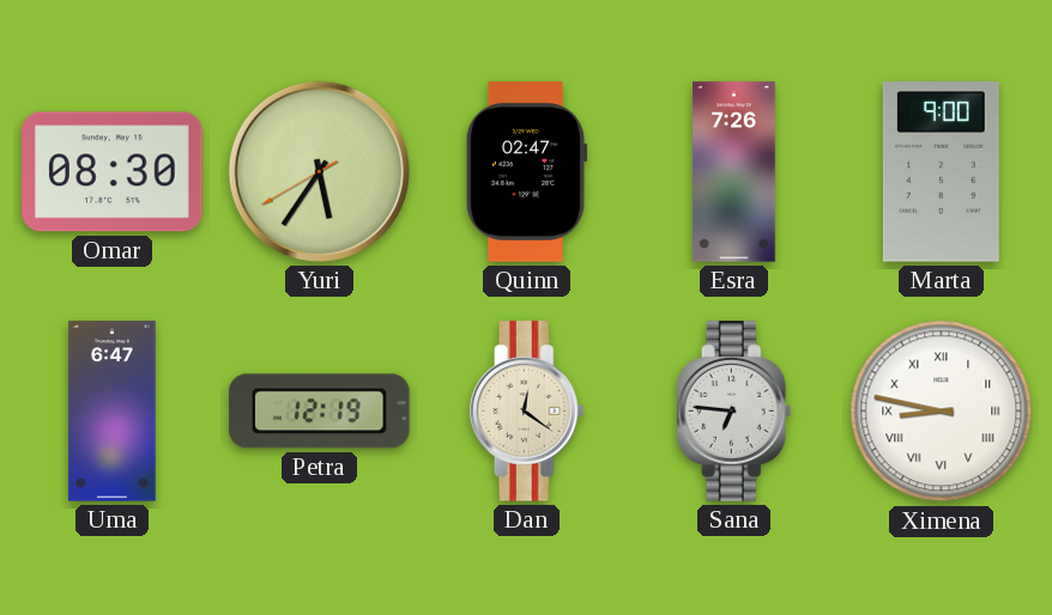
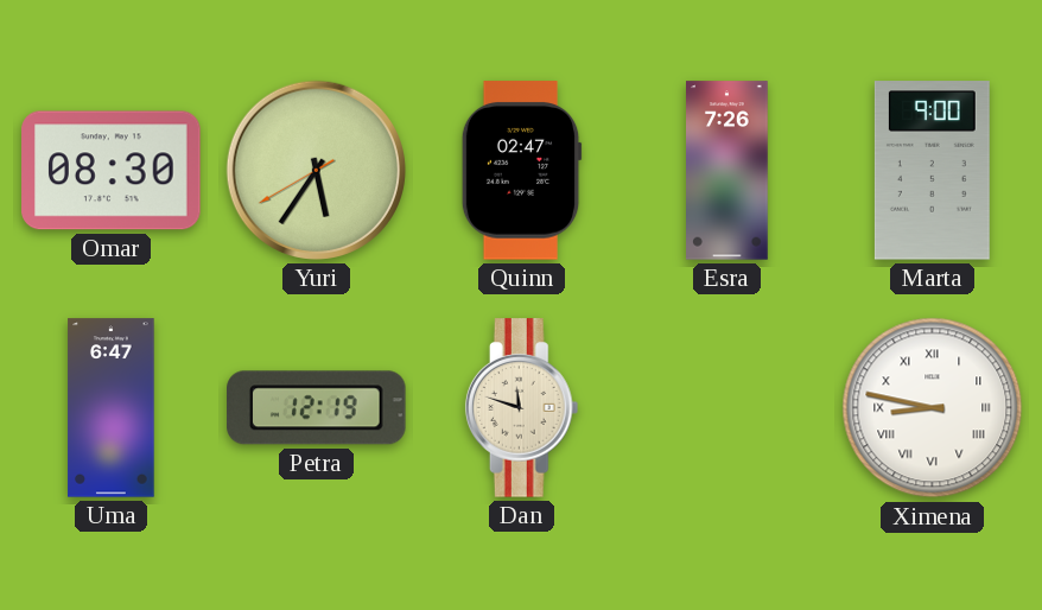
Dan: 12:21 -> 11:48
Sana: 6:46 -> none
